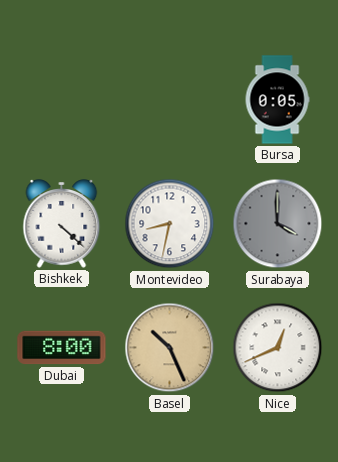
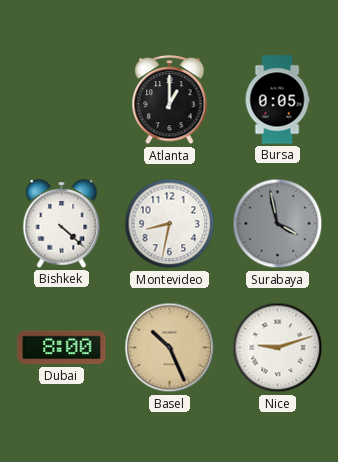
Atlanta: none -> 1:00
Surabaya: 4:00 -> 3:58
Nice: 12:41 -> 9:12
